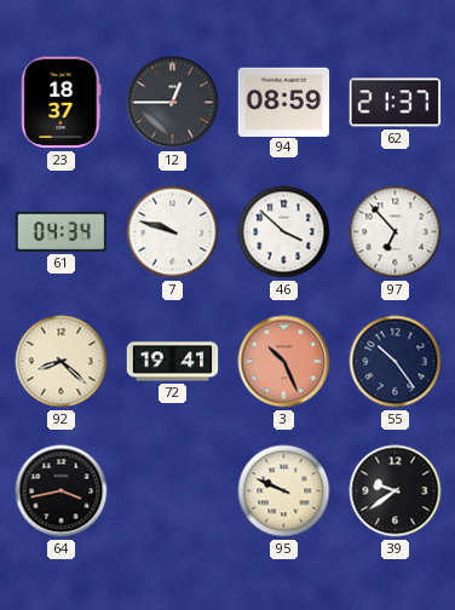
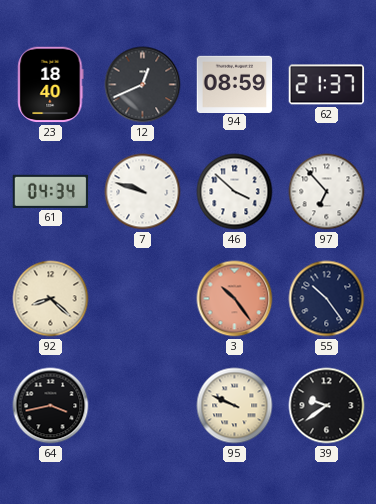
23: 18:37 -> 18:40
12: 12:45 -> 12:41
72: 19:41 -> none
3: 10:26 -> 10:24
